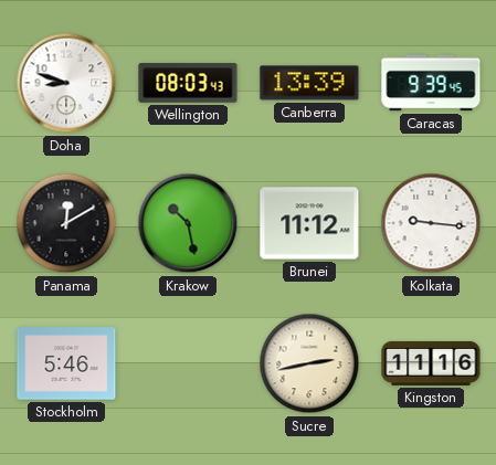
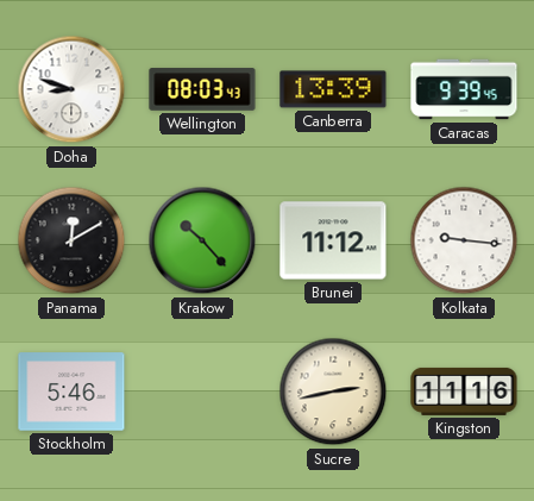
Krakow: 10:28 -> 10:23
